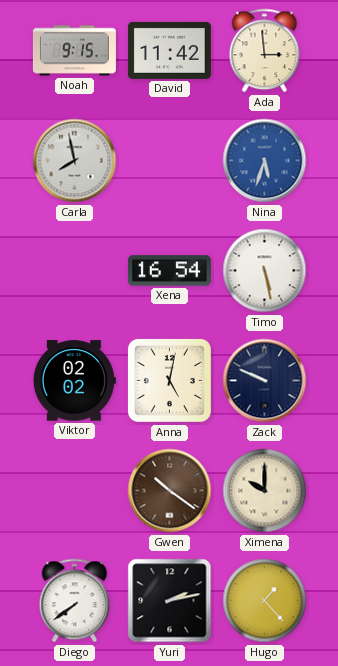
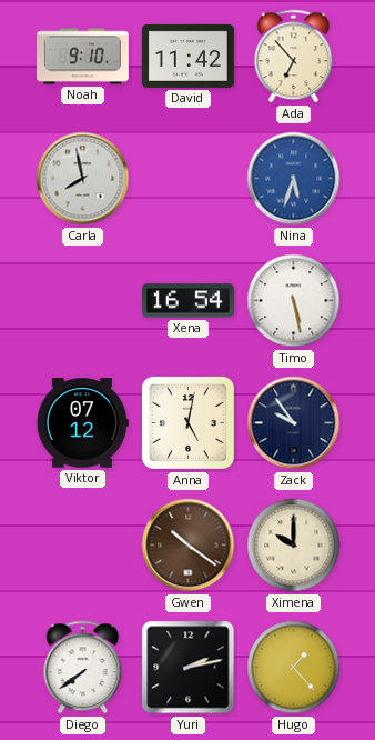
Noah: 9:15 -> 9:10
Ada: 2:59 -> 6:53
Viktor: 02:02 -> 07:12
Zack: 9:49 -> 9:54
